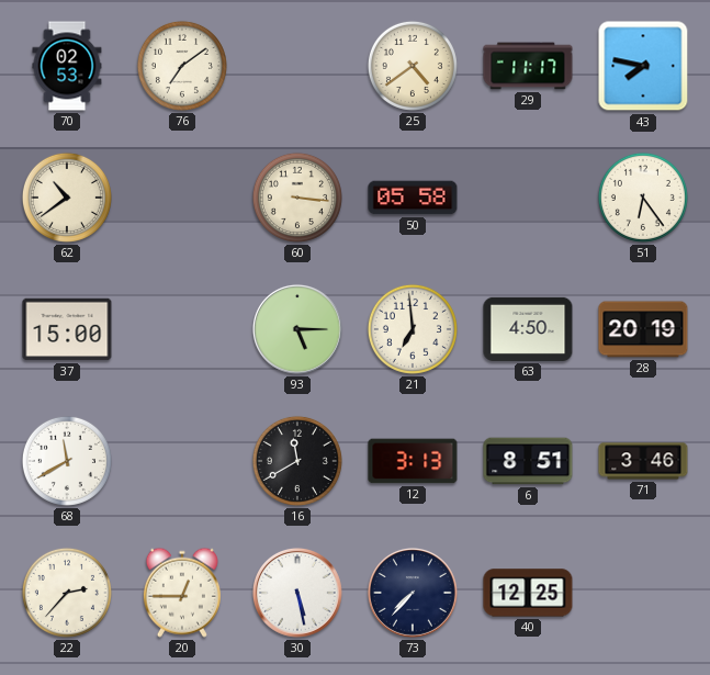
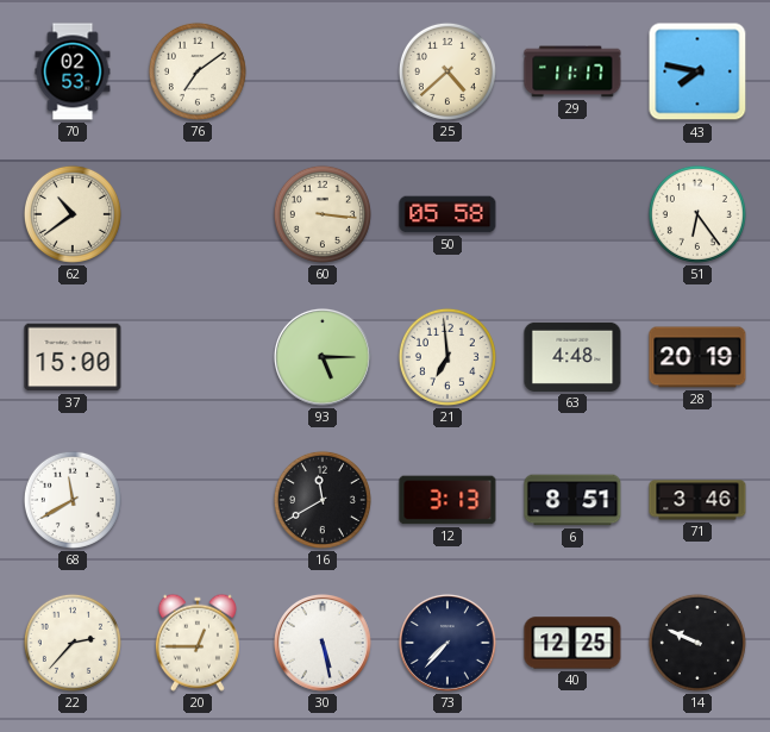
25: 4:39 -> 4:38
63: 4:50 -> 4:48
14: none -> 9:49
